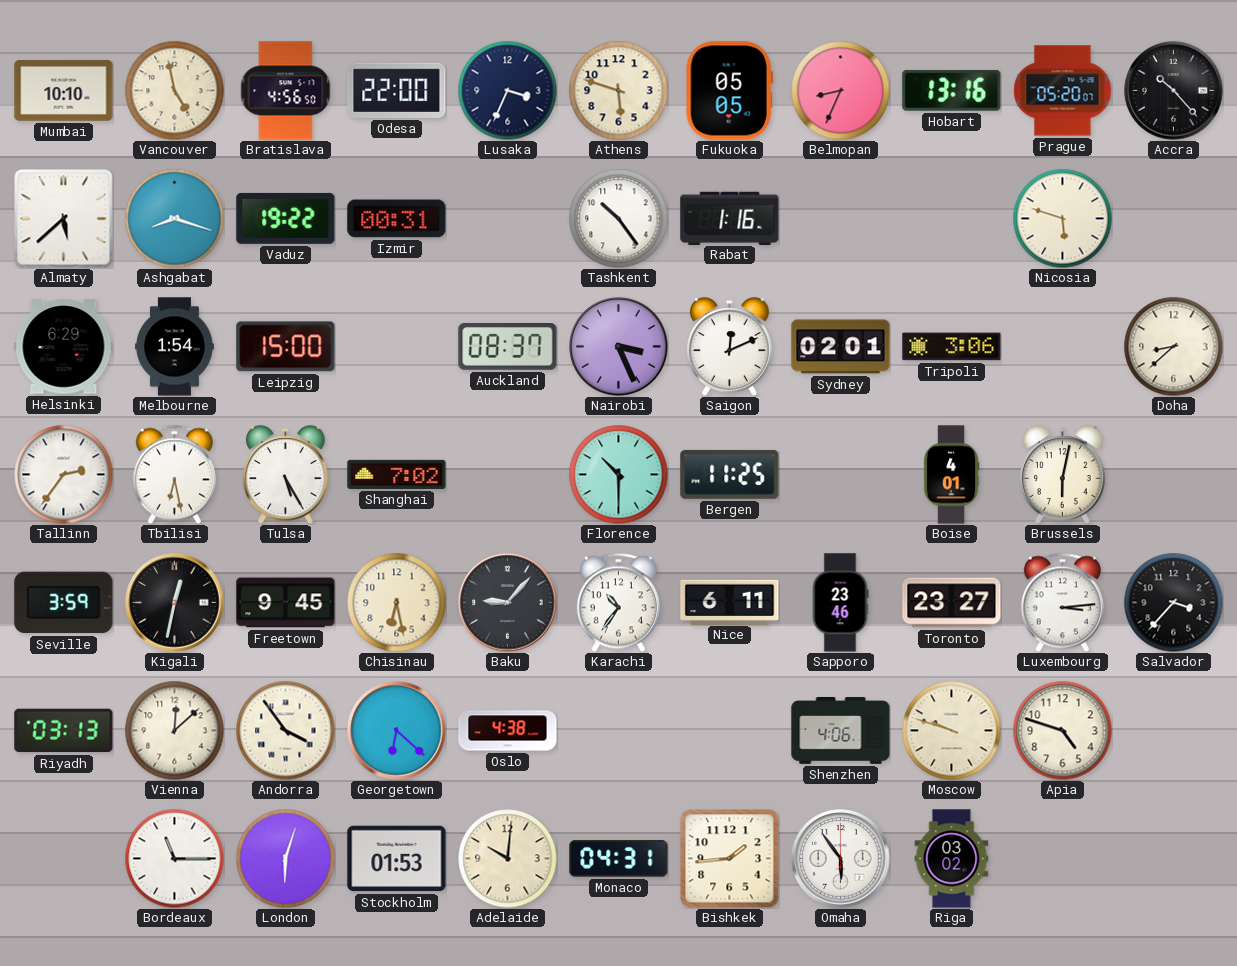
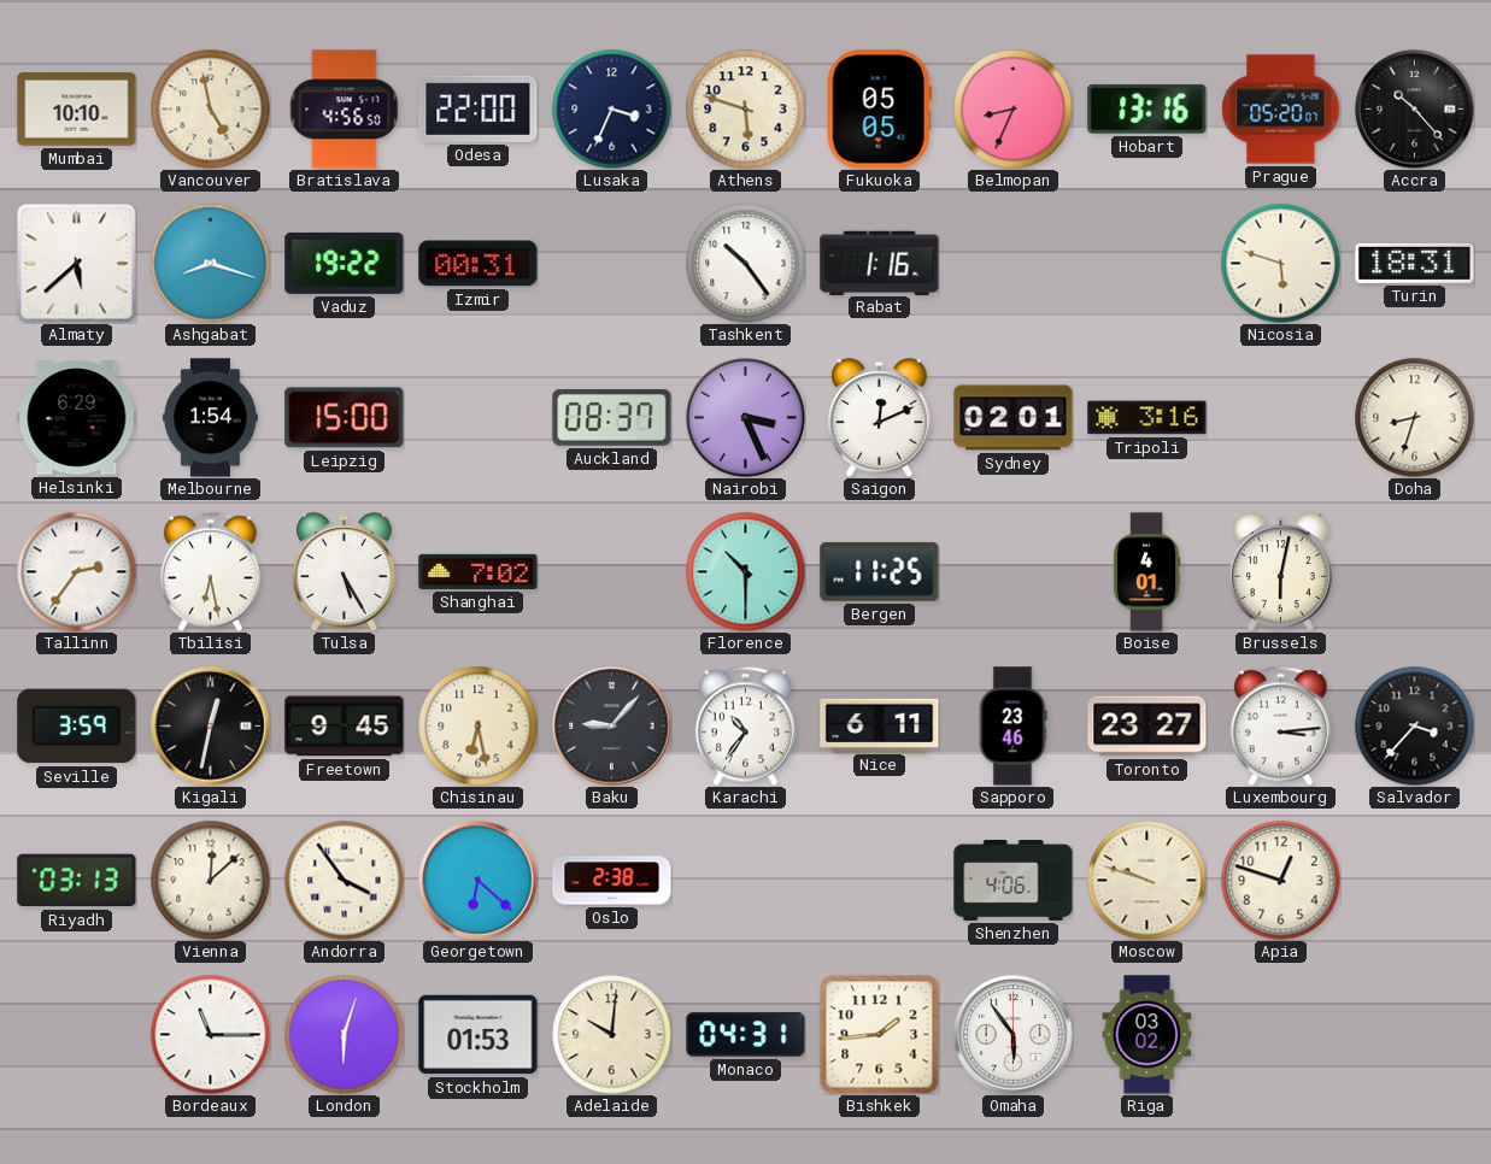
Turin: none -> 18:31
Tripoli: 3:06 -> 3:16
Doha: 8:38 -> 8:33
Oslo: 4:38 -> 2:38
Apia: 4:48 -> 12:48
